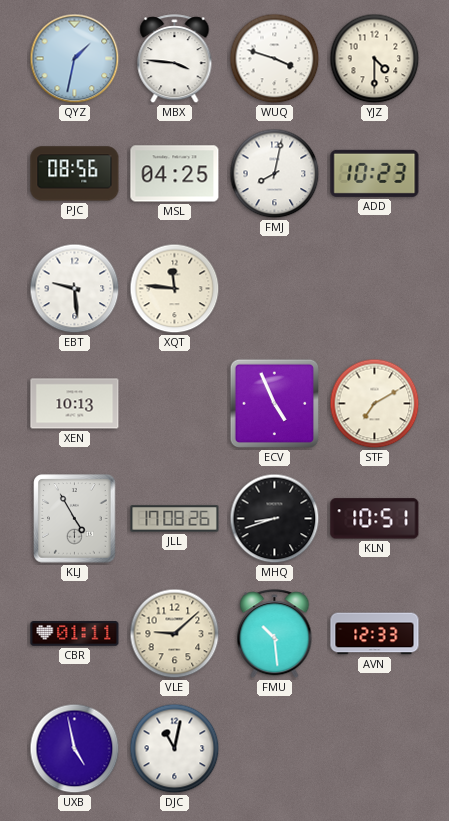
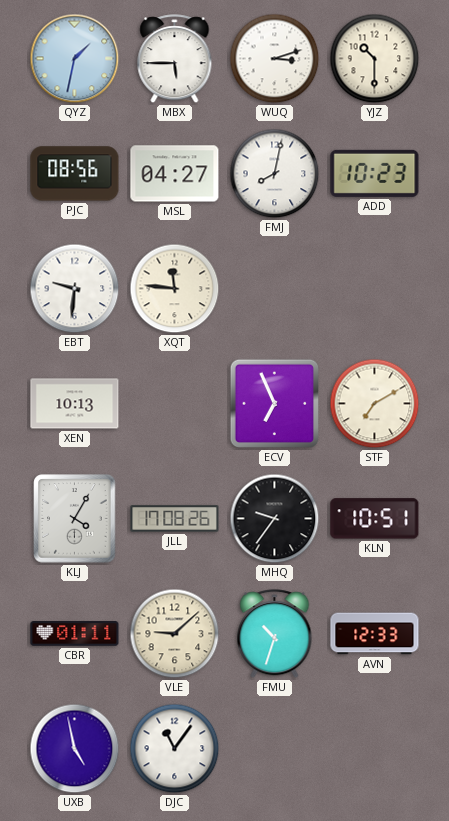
MBX: 3:46 -> 5:45
WUQ: 3:48 -> 3:12
YJZ: 4:30 -> 10:30
MSL: 04:25 -> 04:27
EBT: 9:29 -> 9:31
ECV: 4:56 -> 6:56
KLJ: 4:55 -> 4:05
MHQ: 8:42 -> 9:36
FMU: 10:29 -> 10:33
DJC: 11:02 -> 11:06
